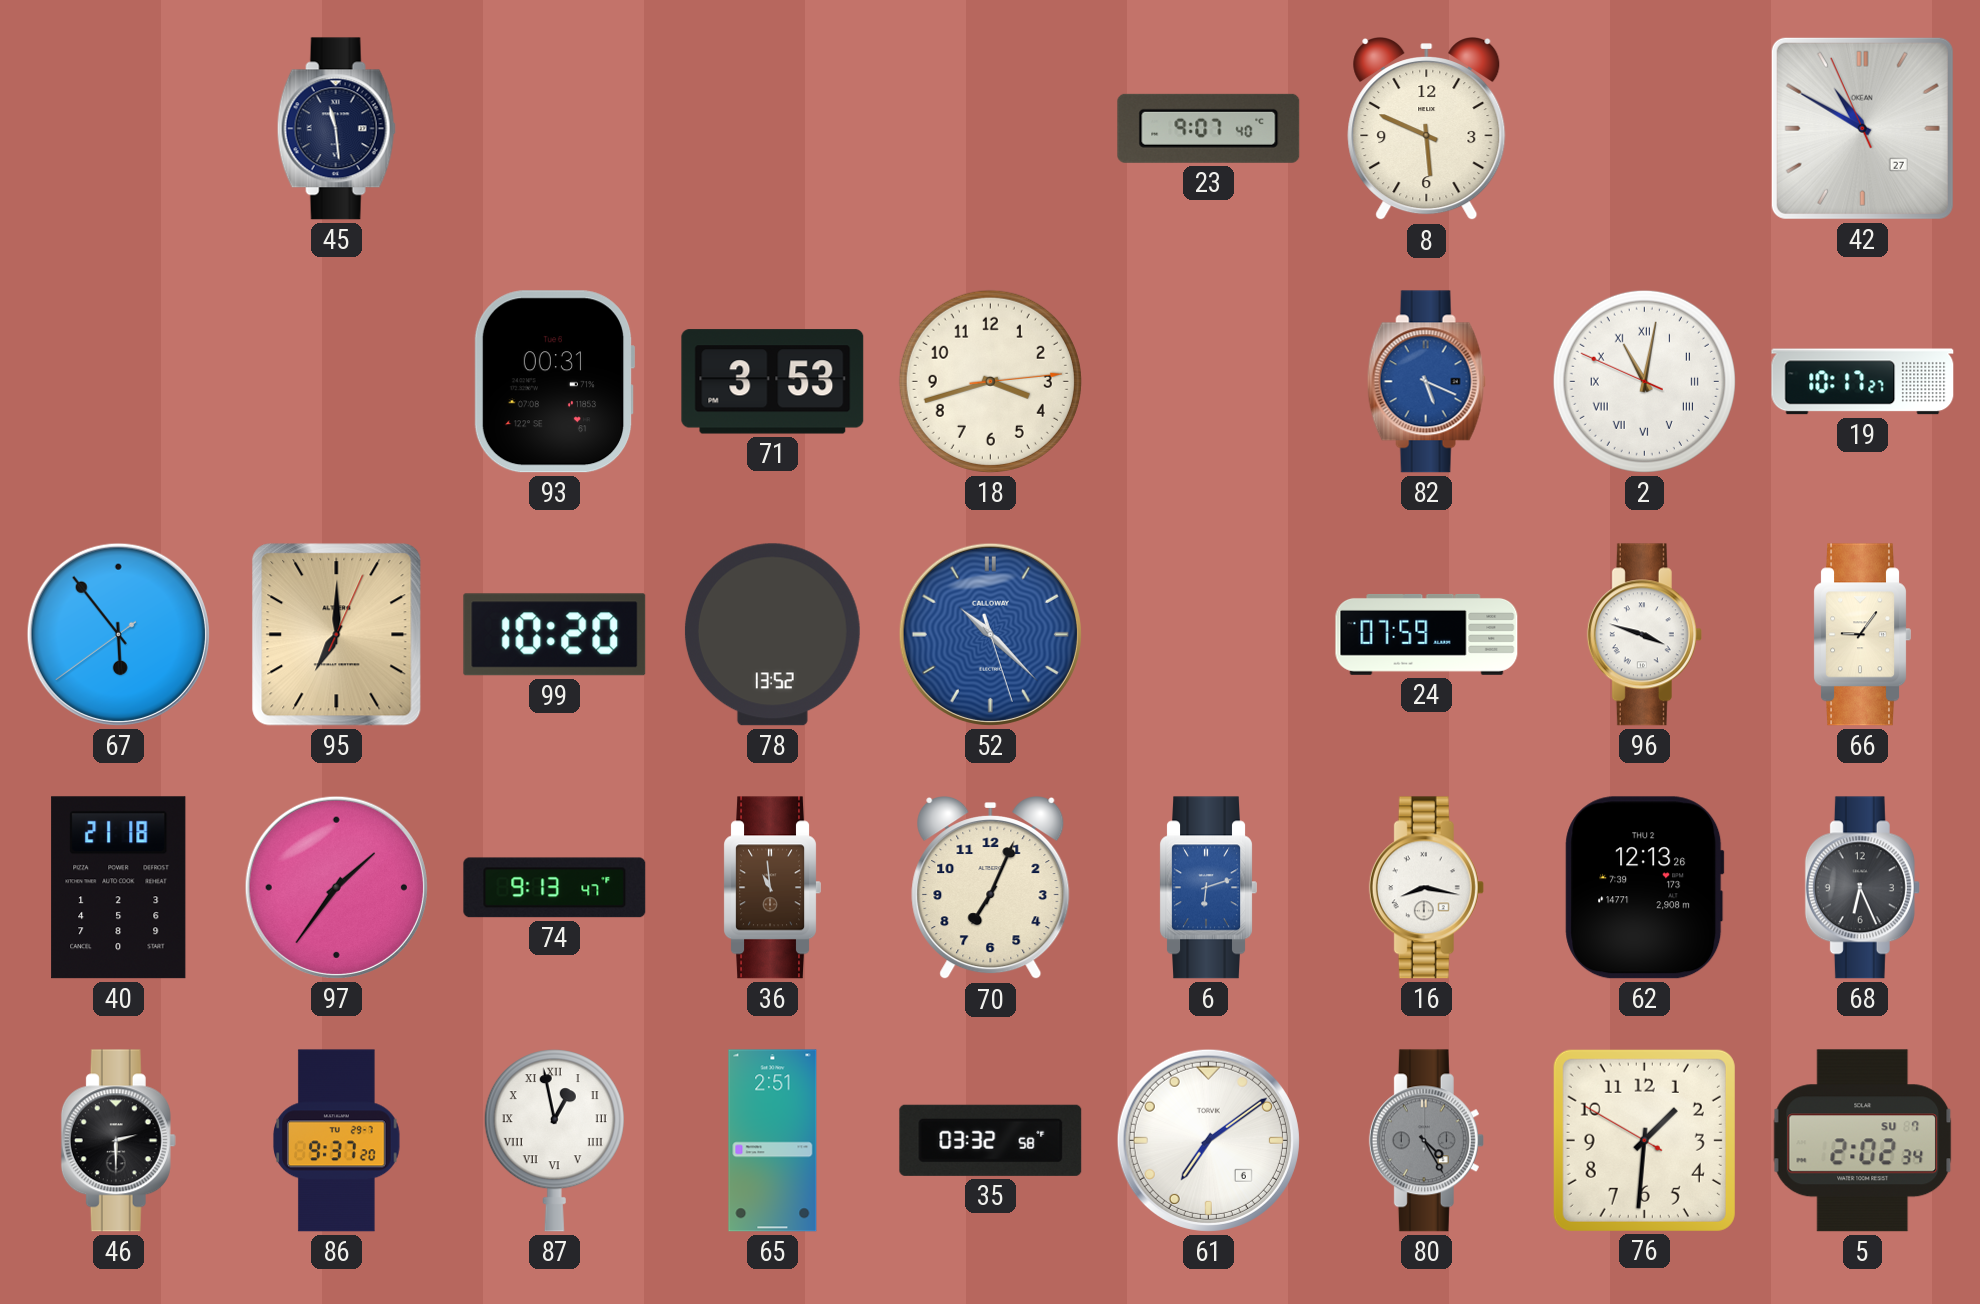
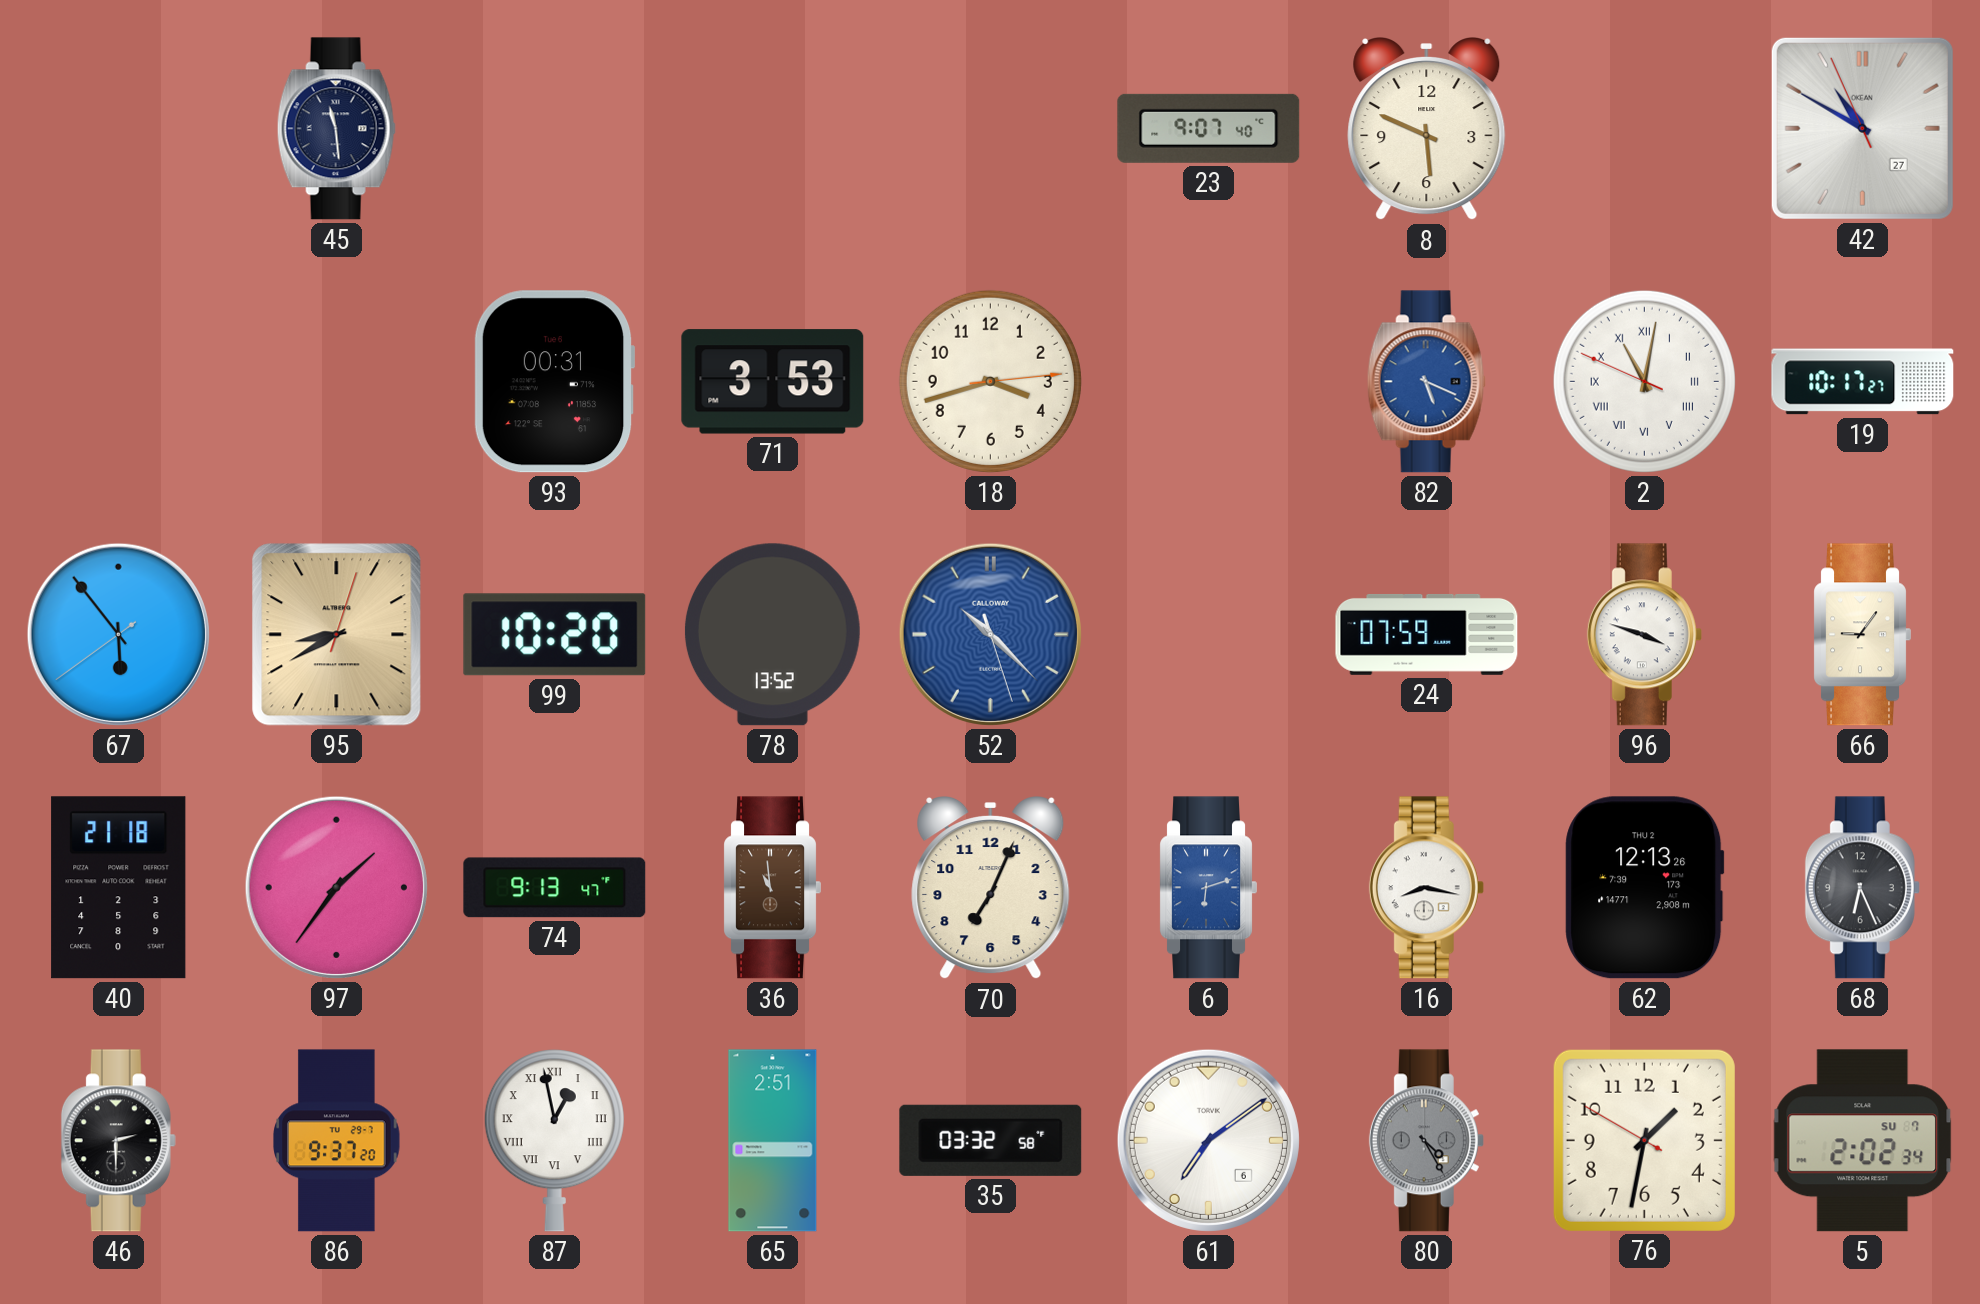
95: 7:00 -> 8:40
76: 1:30 -> 1:31
